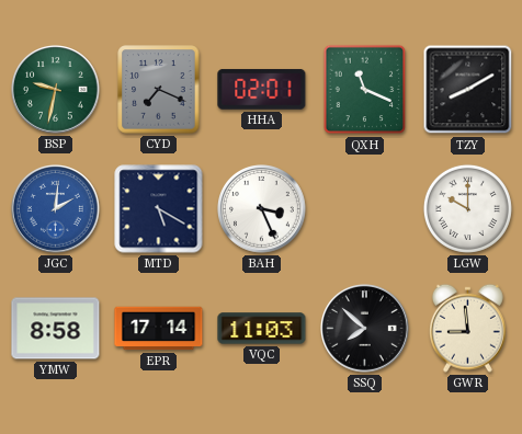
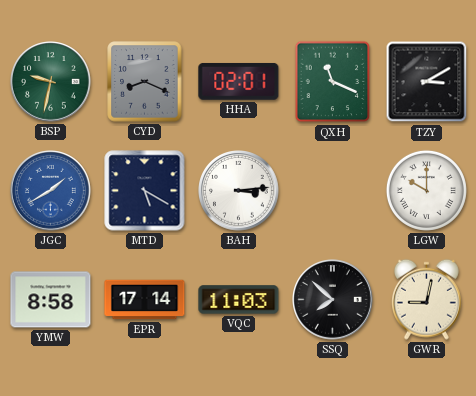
CYD: 7:19 -> 8:19
TZY: 8:10 -> 3:10
JGC: 2:01 -> 1:40
BAH: 3:26 -> 3:14
GWR: 8:59 -> 9:02
